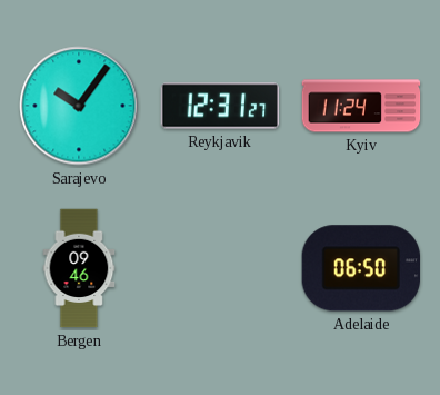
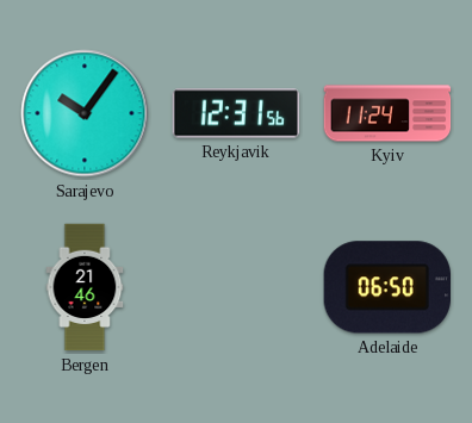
Reykjavik: 12:31:27 -> 12:31:56
Bergen: 09:46 -> 21:46
